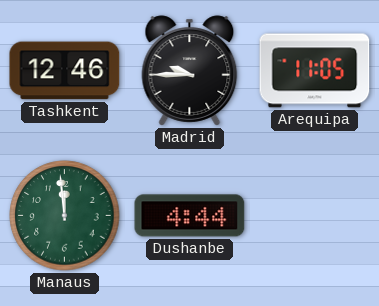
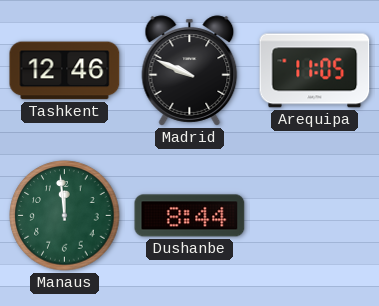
Madrid: 9:45 -> 9:49
Dushanbe: 4:44 -> 8:44
